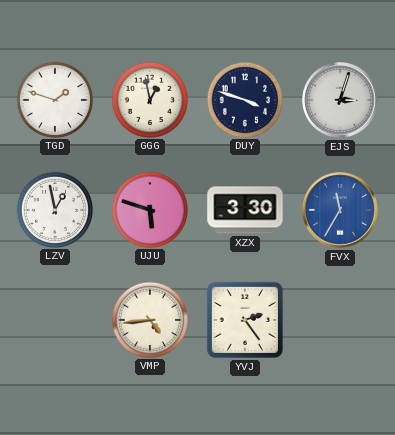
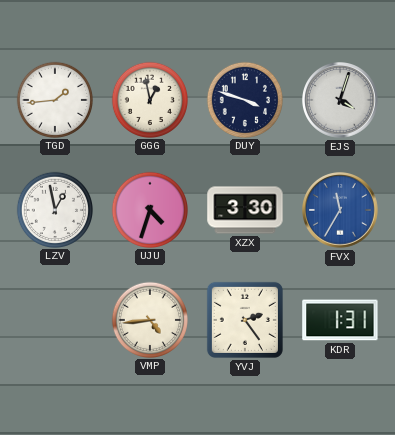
TGD: 1:48 -> 1:44
EJS: 3:03 -> 4:03
UJU: 5:48 -> 4:33
KDR: none -> 1:31
